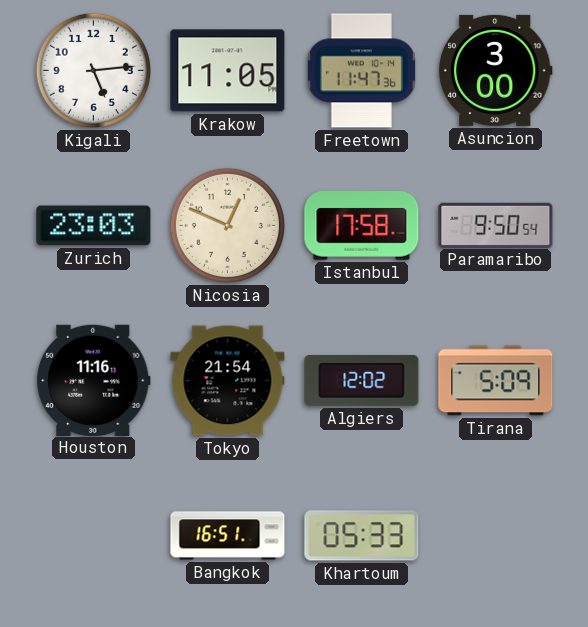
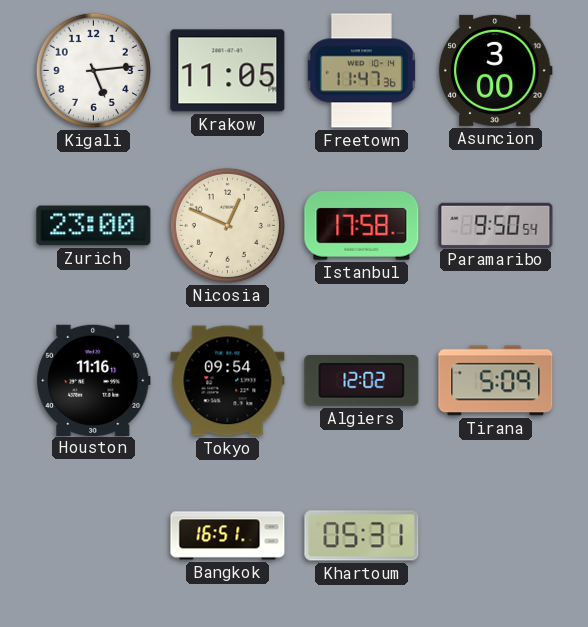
Zurich: 23:03 -> 23:00
Tokyo: 21:54 -> 09:54
Khartoum: 05:33 -> 05:31
